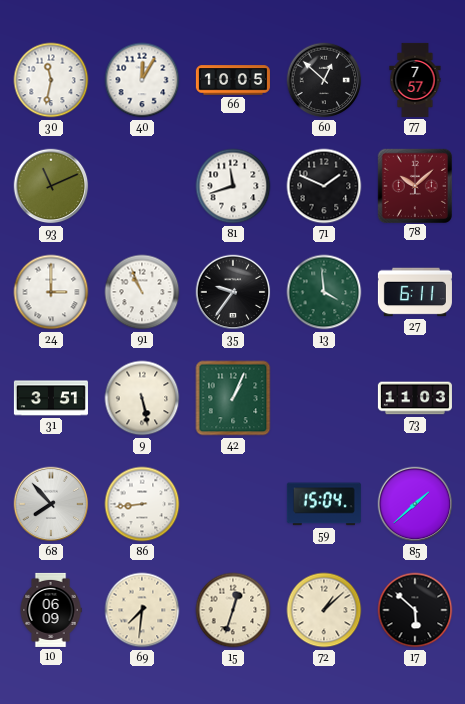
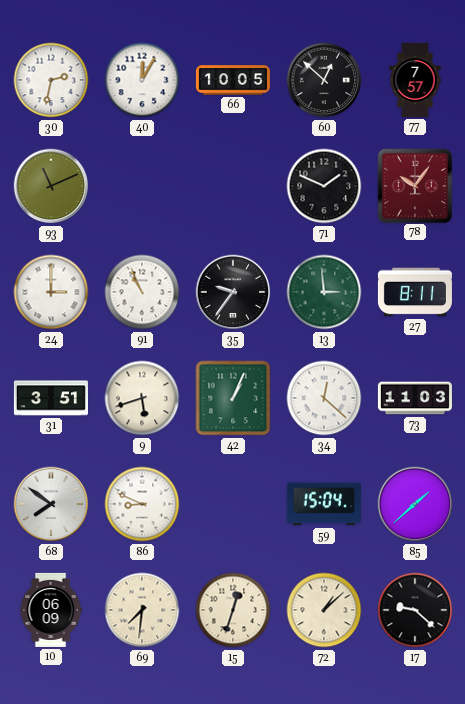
30: 11:32 -> 2:32
81: 11:42 -> none
78: 10:08 -> 10:06
13: 3:59 -> 2:59
27: 6:11 -> 8:11
9: 5:28 -> 5:42
34: none -> 12:22
68: 7:53 -> 7:51
86: 8:44 -> 8:49
17: 5:52 -> 9:22
